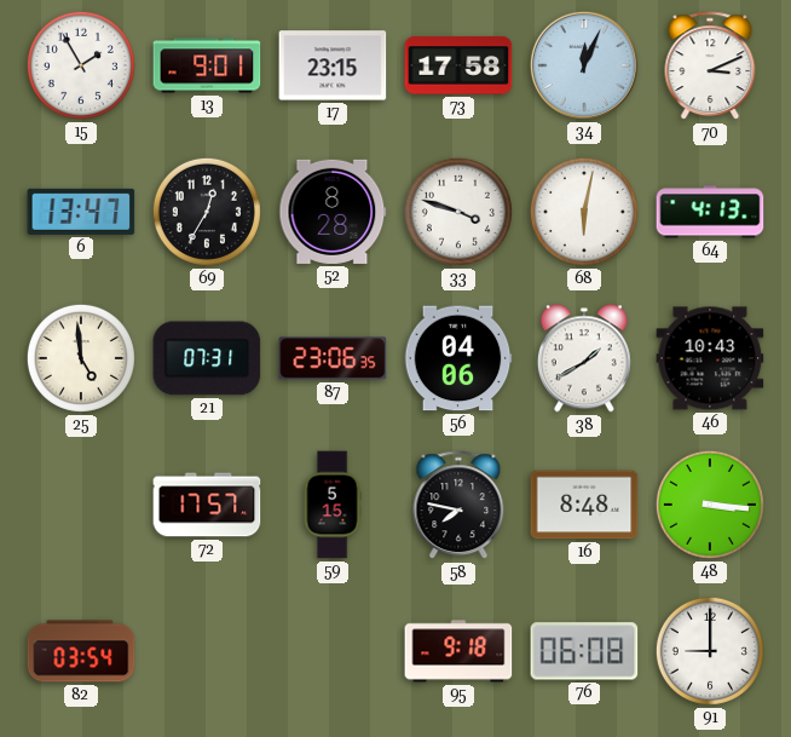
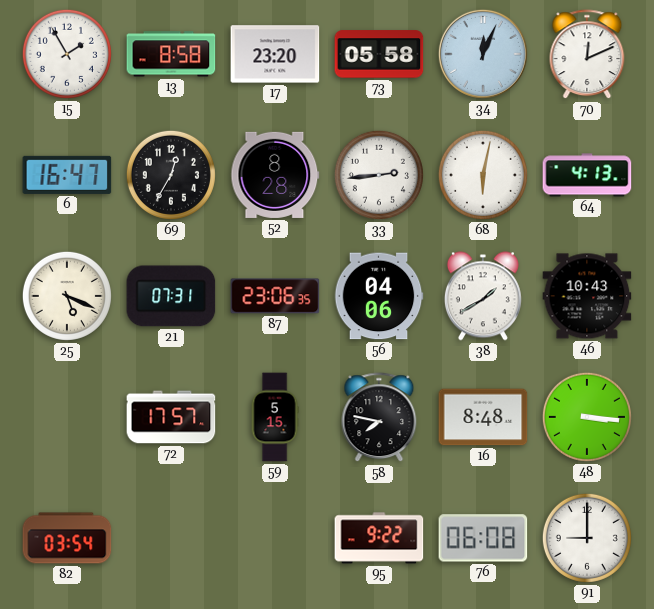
13: 9:01 -> 8:58
17: 23:15 -> 23:20
73: 17:58 -> 05:58
70: 3:11 -> 12:11
6: 13:47 -> 16:47
33: 3:48 -> 2:44
25: 4:59 -> 5:19
95: 9:18 -> 9:22
